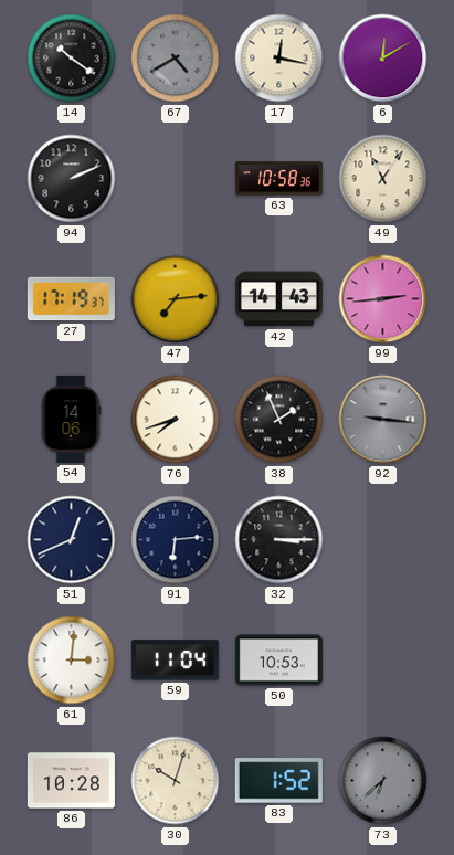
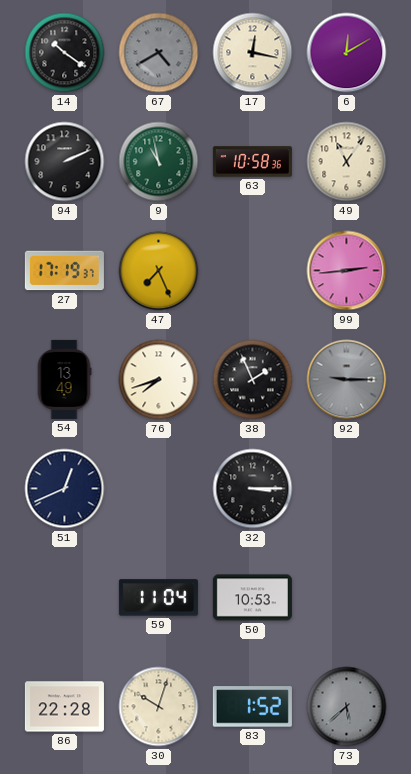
9: none -> 10:58
47: 7:14 -> 7:26
42: 14:43 -> none
54: 14:06 -> 13:49
92: 9:16 -> 9:15
91: 6:14 -> none
61: 3:01 -> none
86: 10:28 -> 22:28
73: 6:38 -> 5:38
